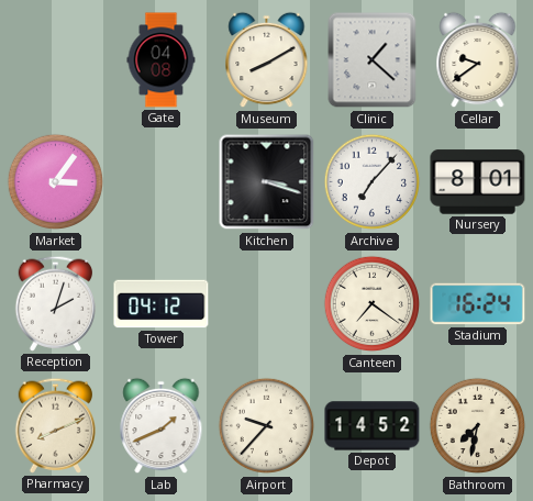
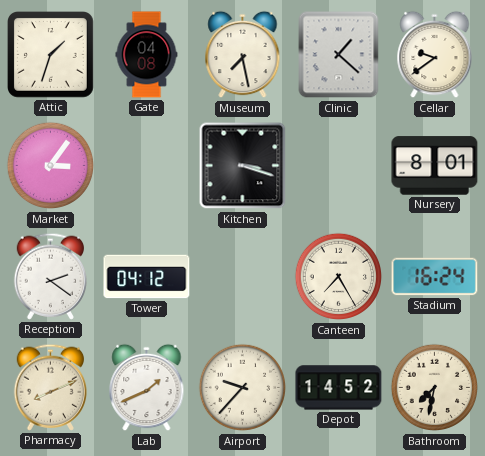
Attic: none -> 1:33
Museum: 8:10 -> 7:28
Archive: 7:07 -> none
Reception: 2:03 -> 2:21
Canteen: 7:21 -> 7:25
